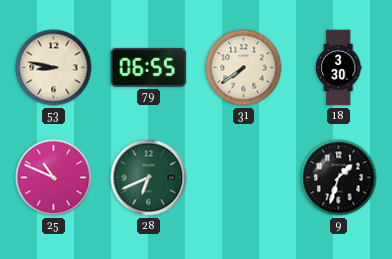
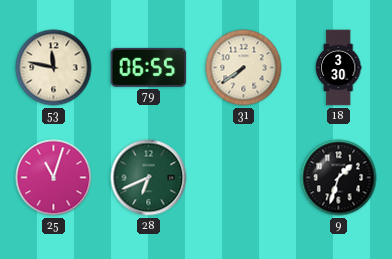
53: 8:47 -> 11:47
25: 10:49 -> 11:03
